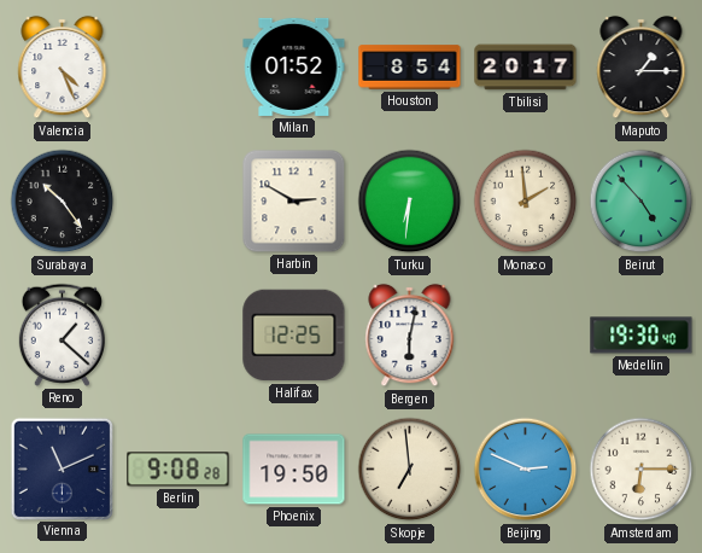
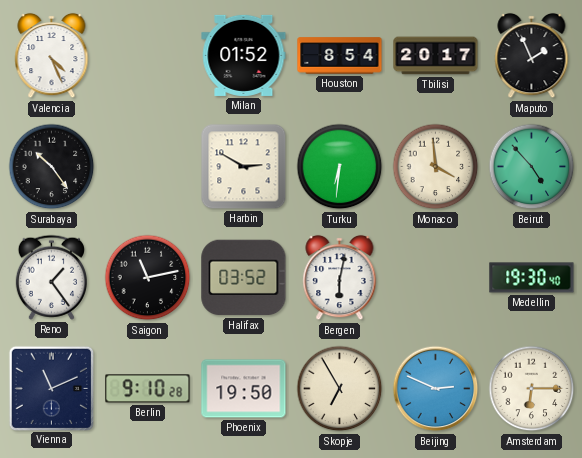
Maputo: 1:15 -> 1:56
Monaco: 1:59 -> 3:59
Reno: 1:22 -> 1:24
Saigon: none -> 11:13
Halifax: 12:25 -> 03:52
Berlin: 9:08 -> 9:10
Skopje: 6:59 -> 6:55
